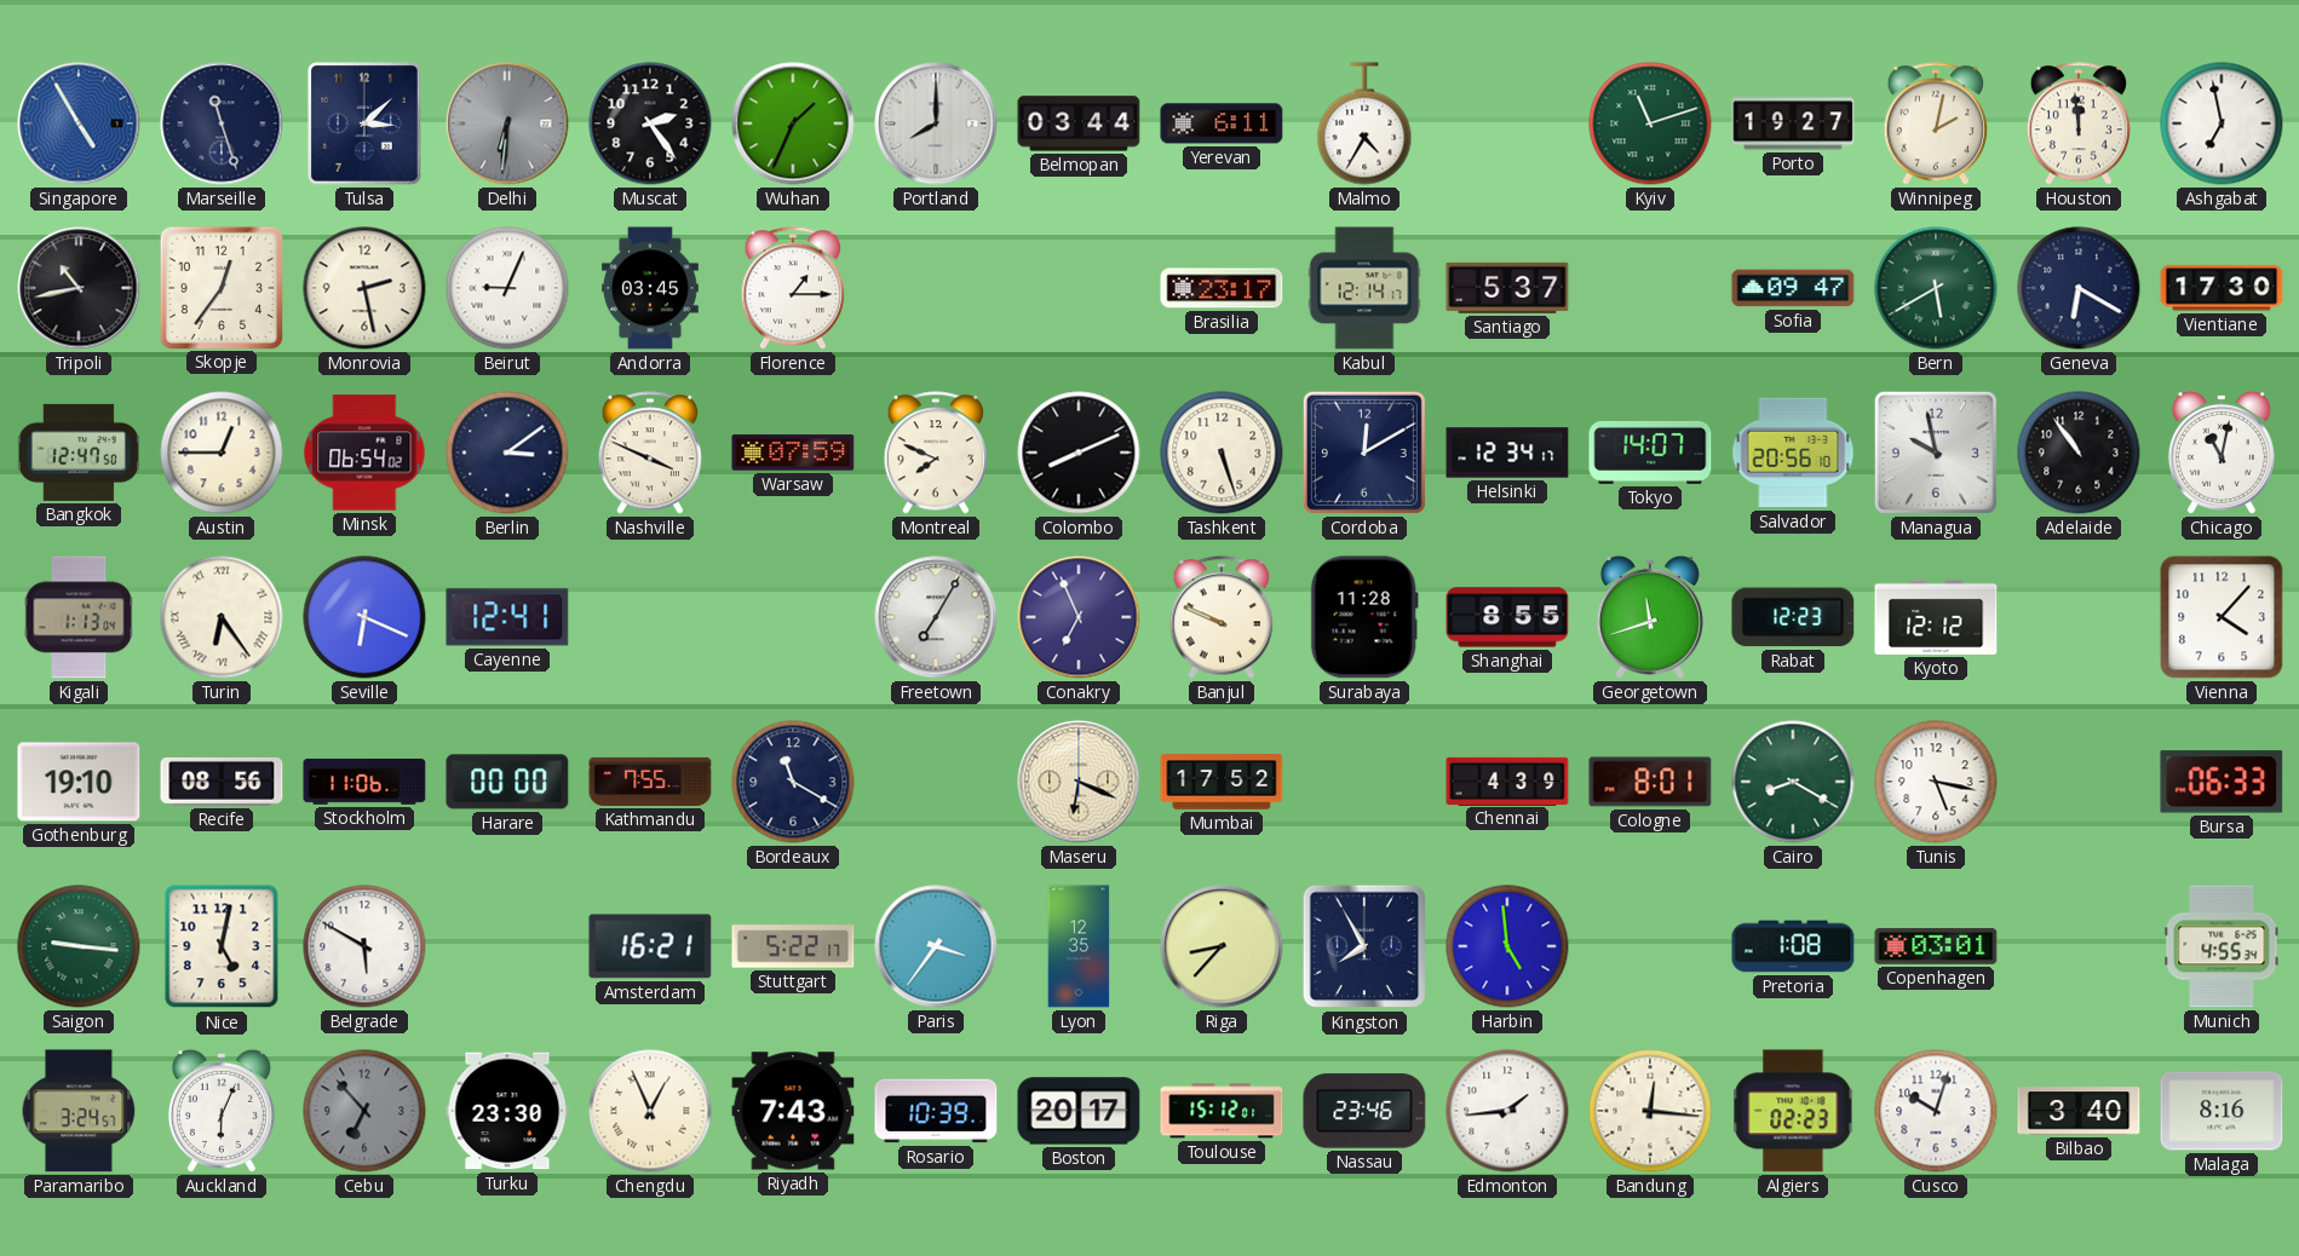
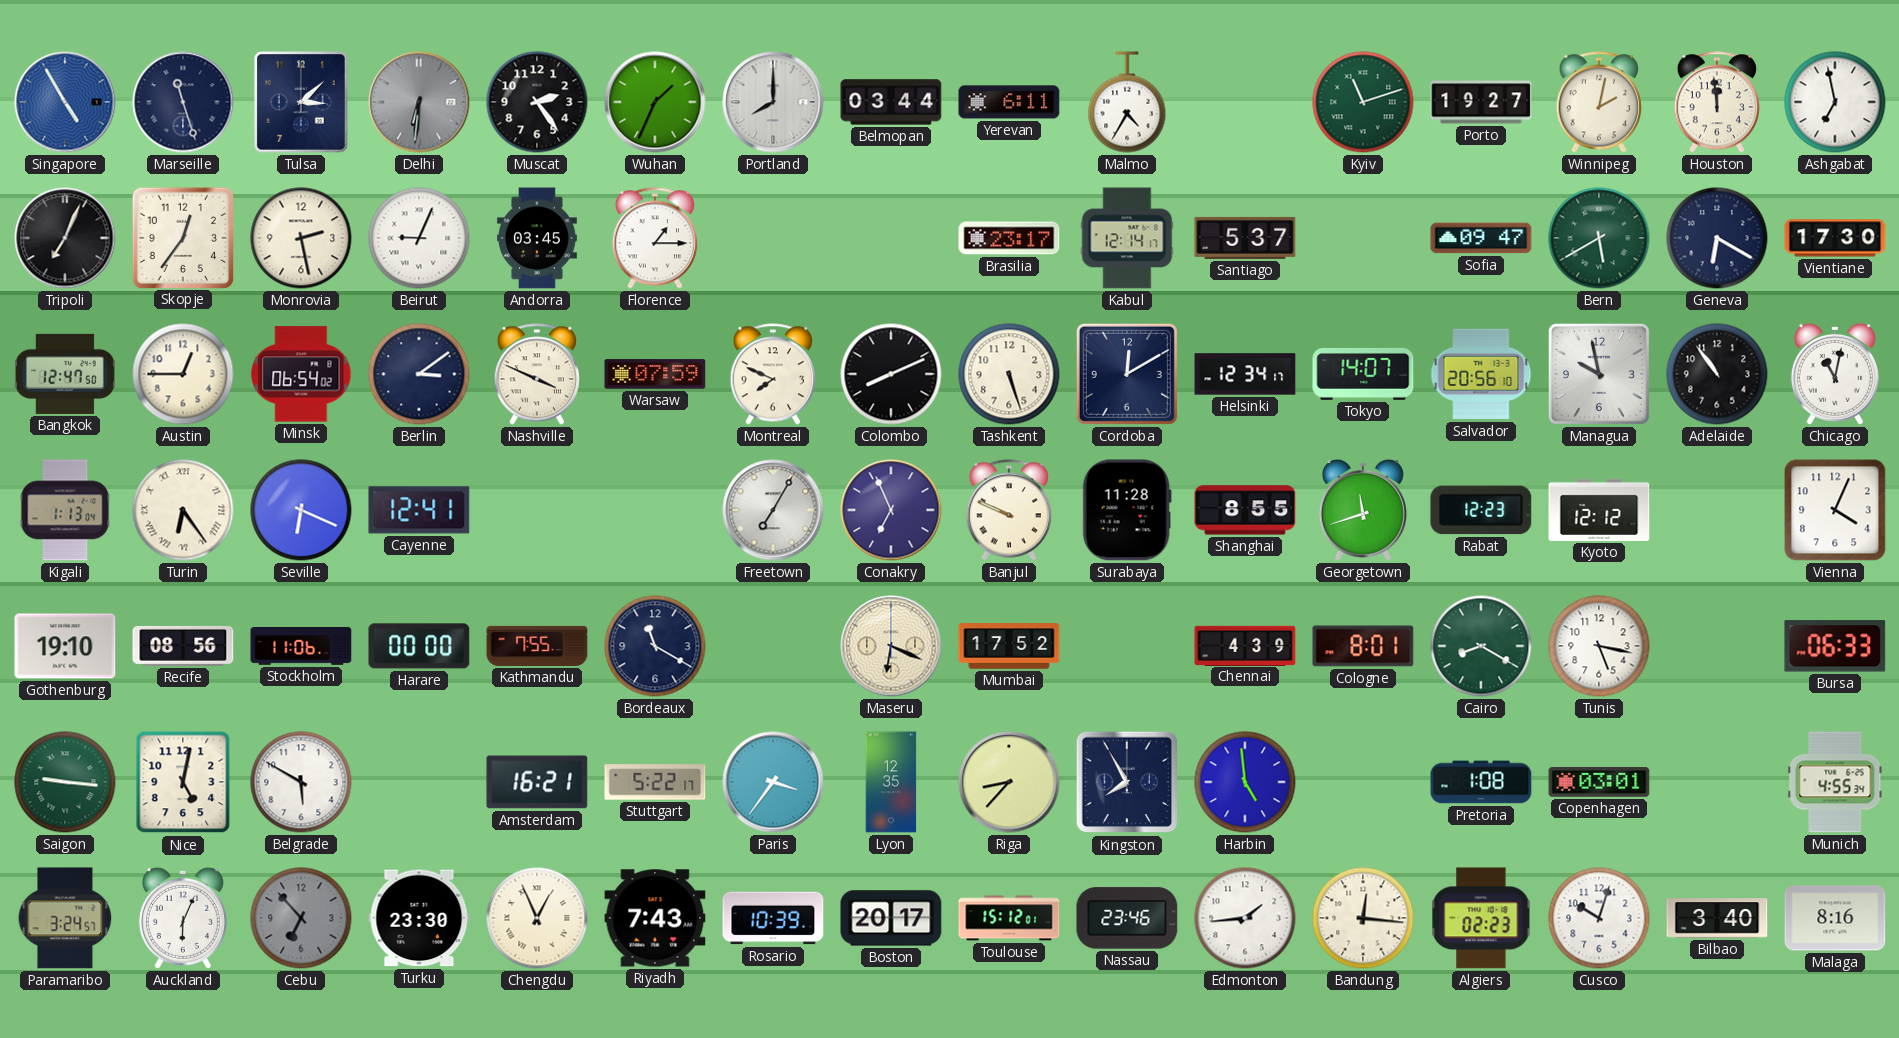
Tripoli: 10:43 -> 7:04
Vienna: 4:07 -> 4:04
